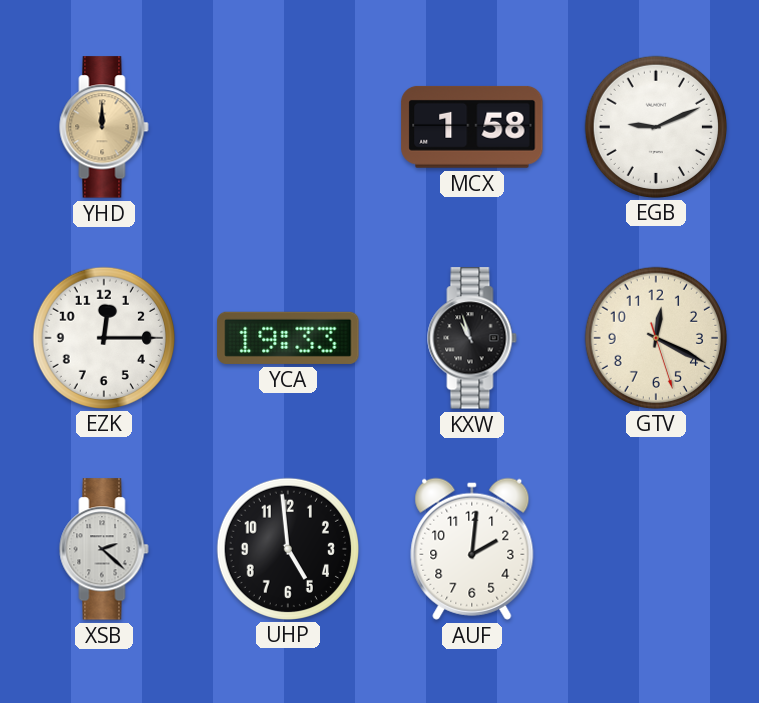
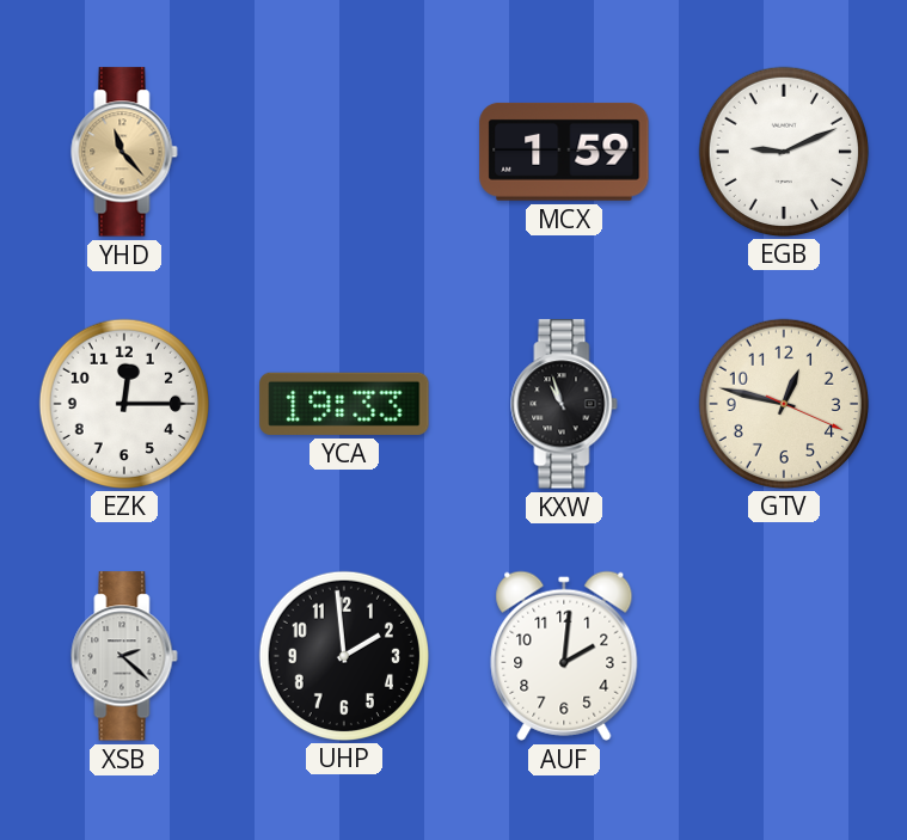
YHD: 12:00 -> 11:23
MCX: 1:58 -> 1:59
GTV: 12:19 -> 12:47
UHP: 4:59 -> 1:59
